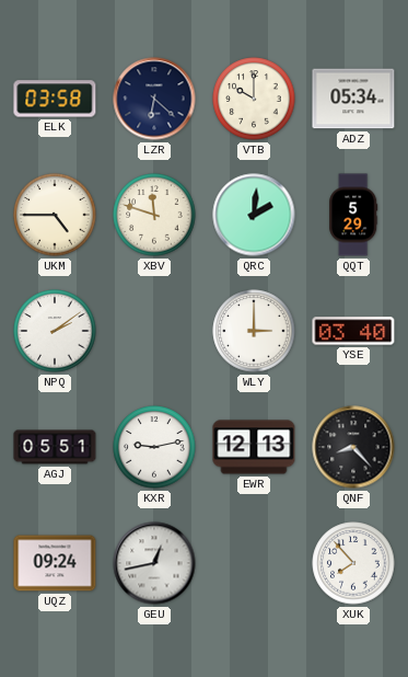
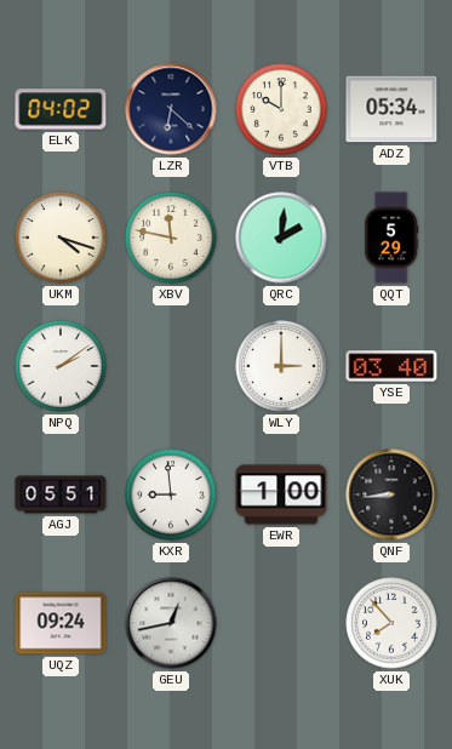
ELK: 03:58 -> 04:02
UKM: 4:45 -> 4:18
XBV: 11:48 -> 11:47
KXR: 9:13 -> 8:59
EWR: 12:13 -> 1:00
QNF: 8:23 -> 8:44
